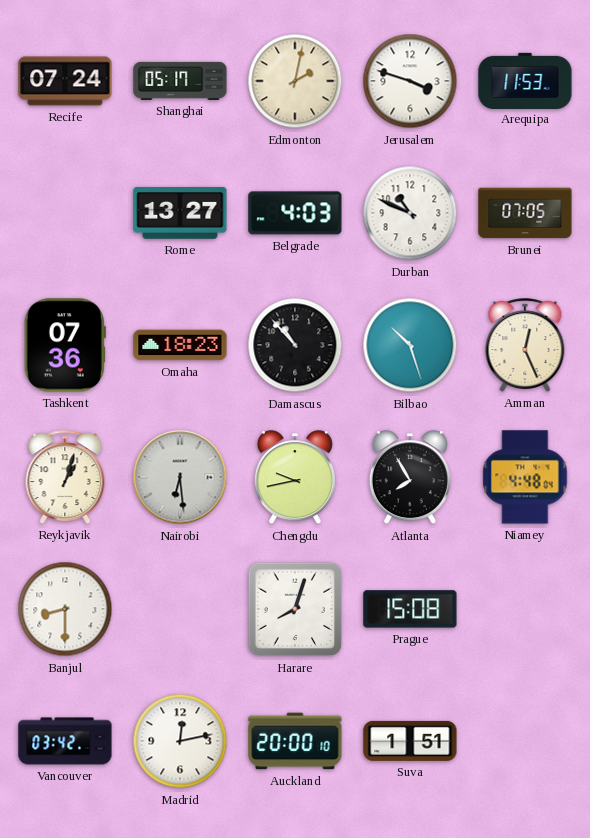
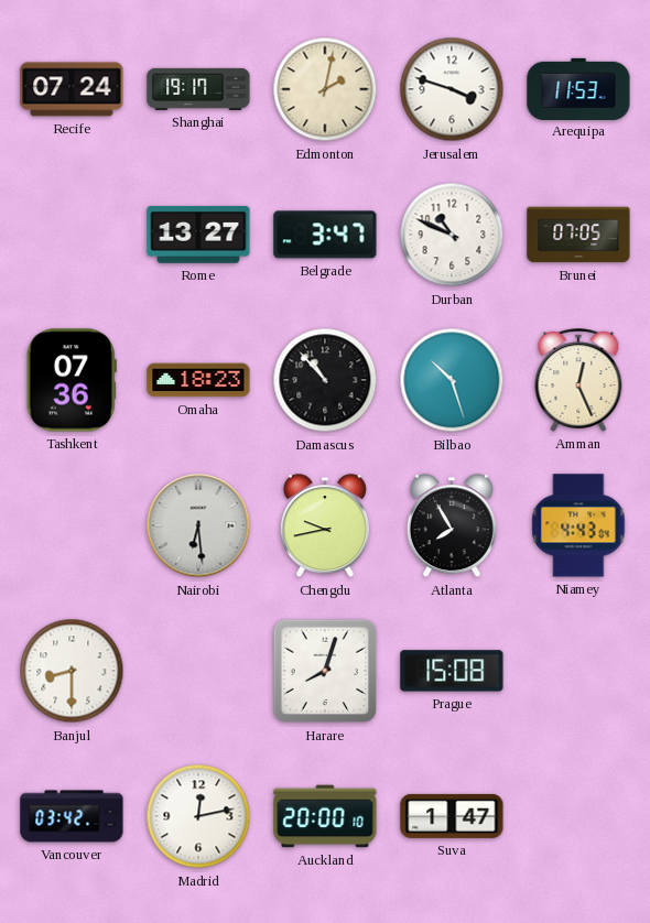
Shanghai: 05:17 -> 19:17
Belgrade: 4:03 -> 3:47
Reykjavik: 1:03 -> none
Niamey: 4:48 -> 4:43
Suva: 1:51 -> 1:47
